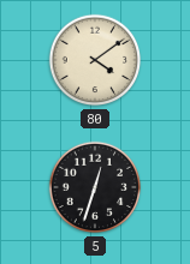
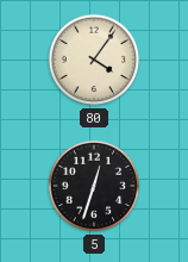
80: 4:09 -> 4:06
